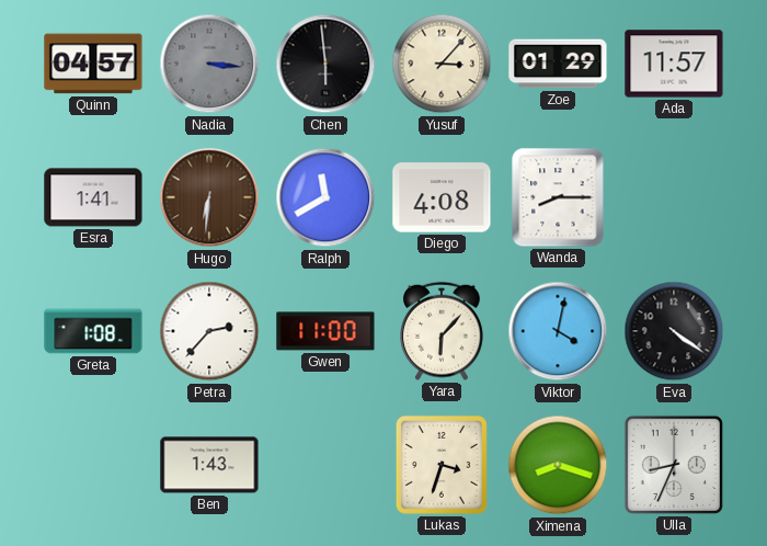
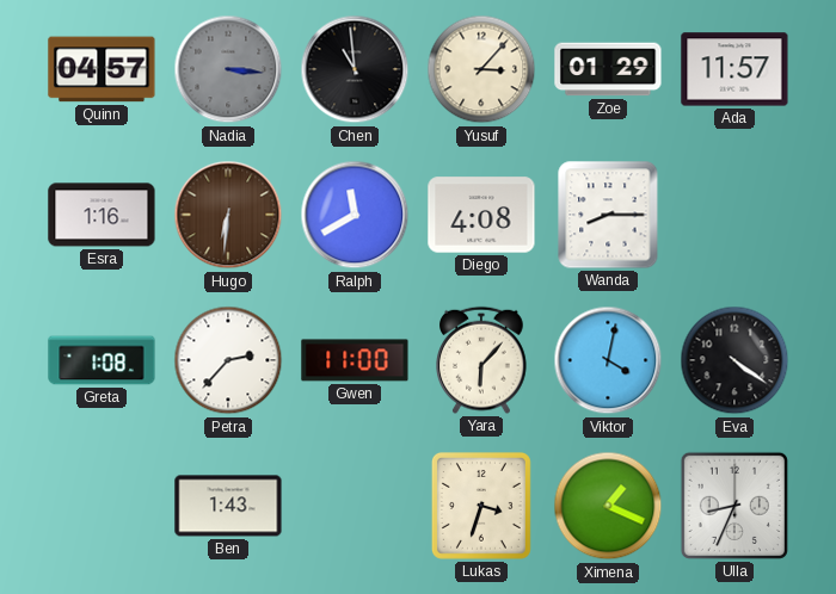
Chen: 5:59 -> 10:59
Esra: 1:41 -> 1:16
Ximena: 8:18 -> 1:19
